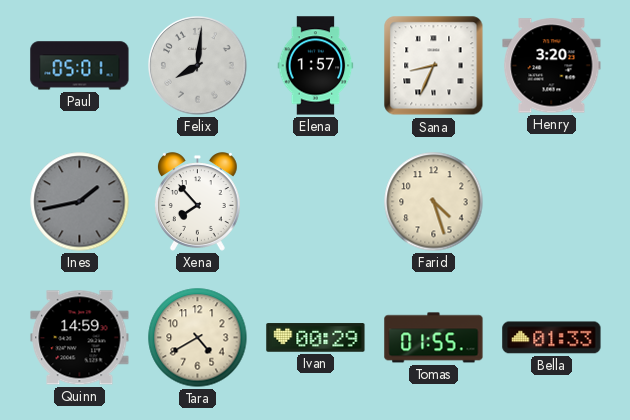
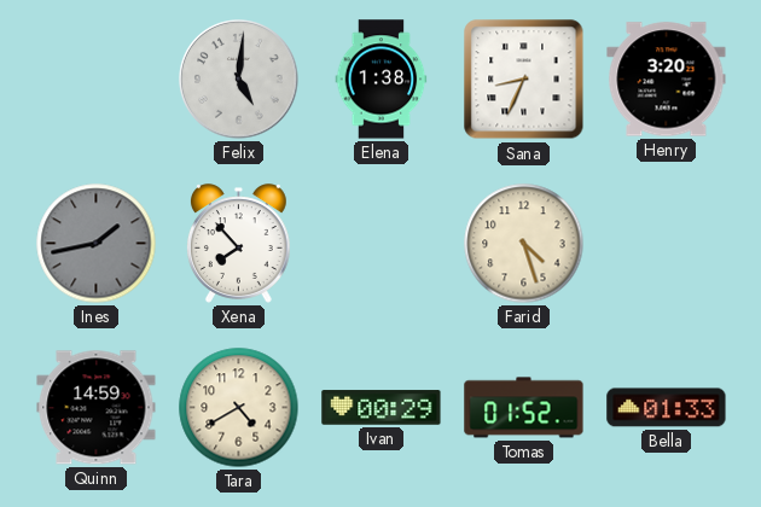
Paul: 05:01 -> none
Felix: 8:01 -> 5:01
Elena: 1:57 -> 1:38
Tomas: 01:55 -> 01:52
